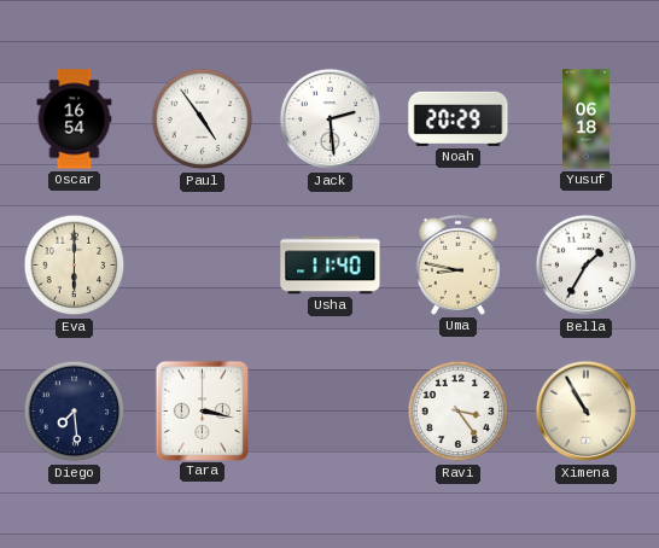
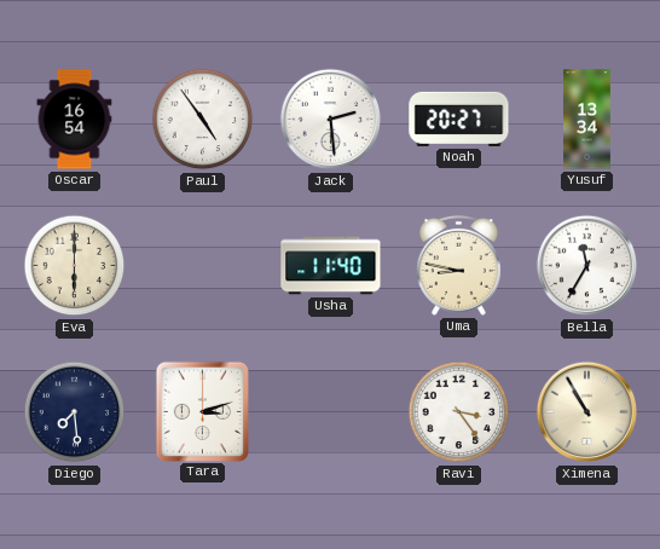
Noah: 20:29 -> 20:27
Yusuf: 06:18 -> 13:34
Bella: 1:35 -> 11:35
Tara: 3:17 -> 3:12
